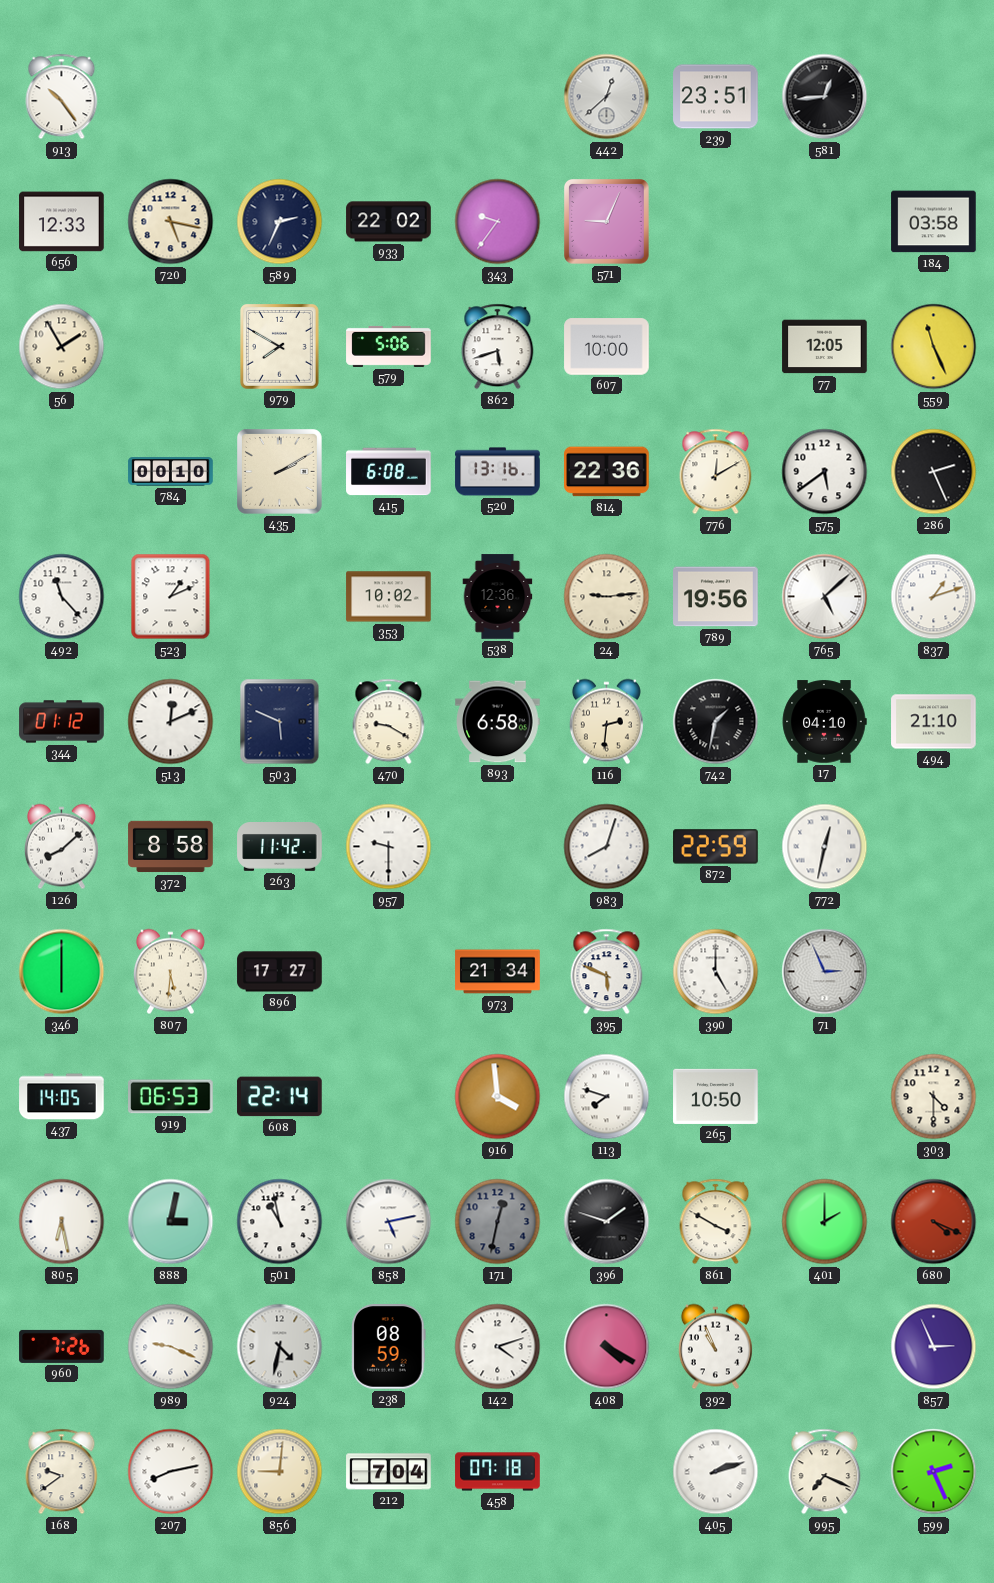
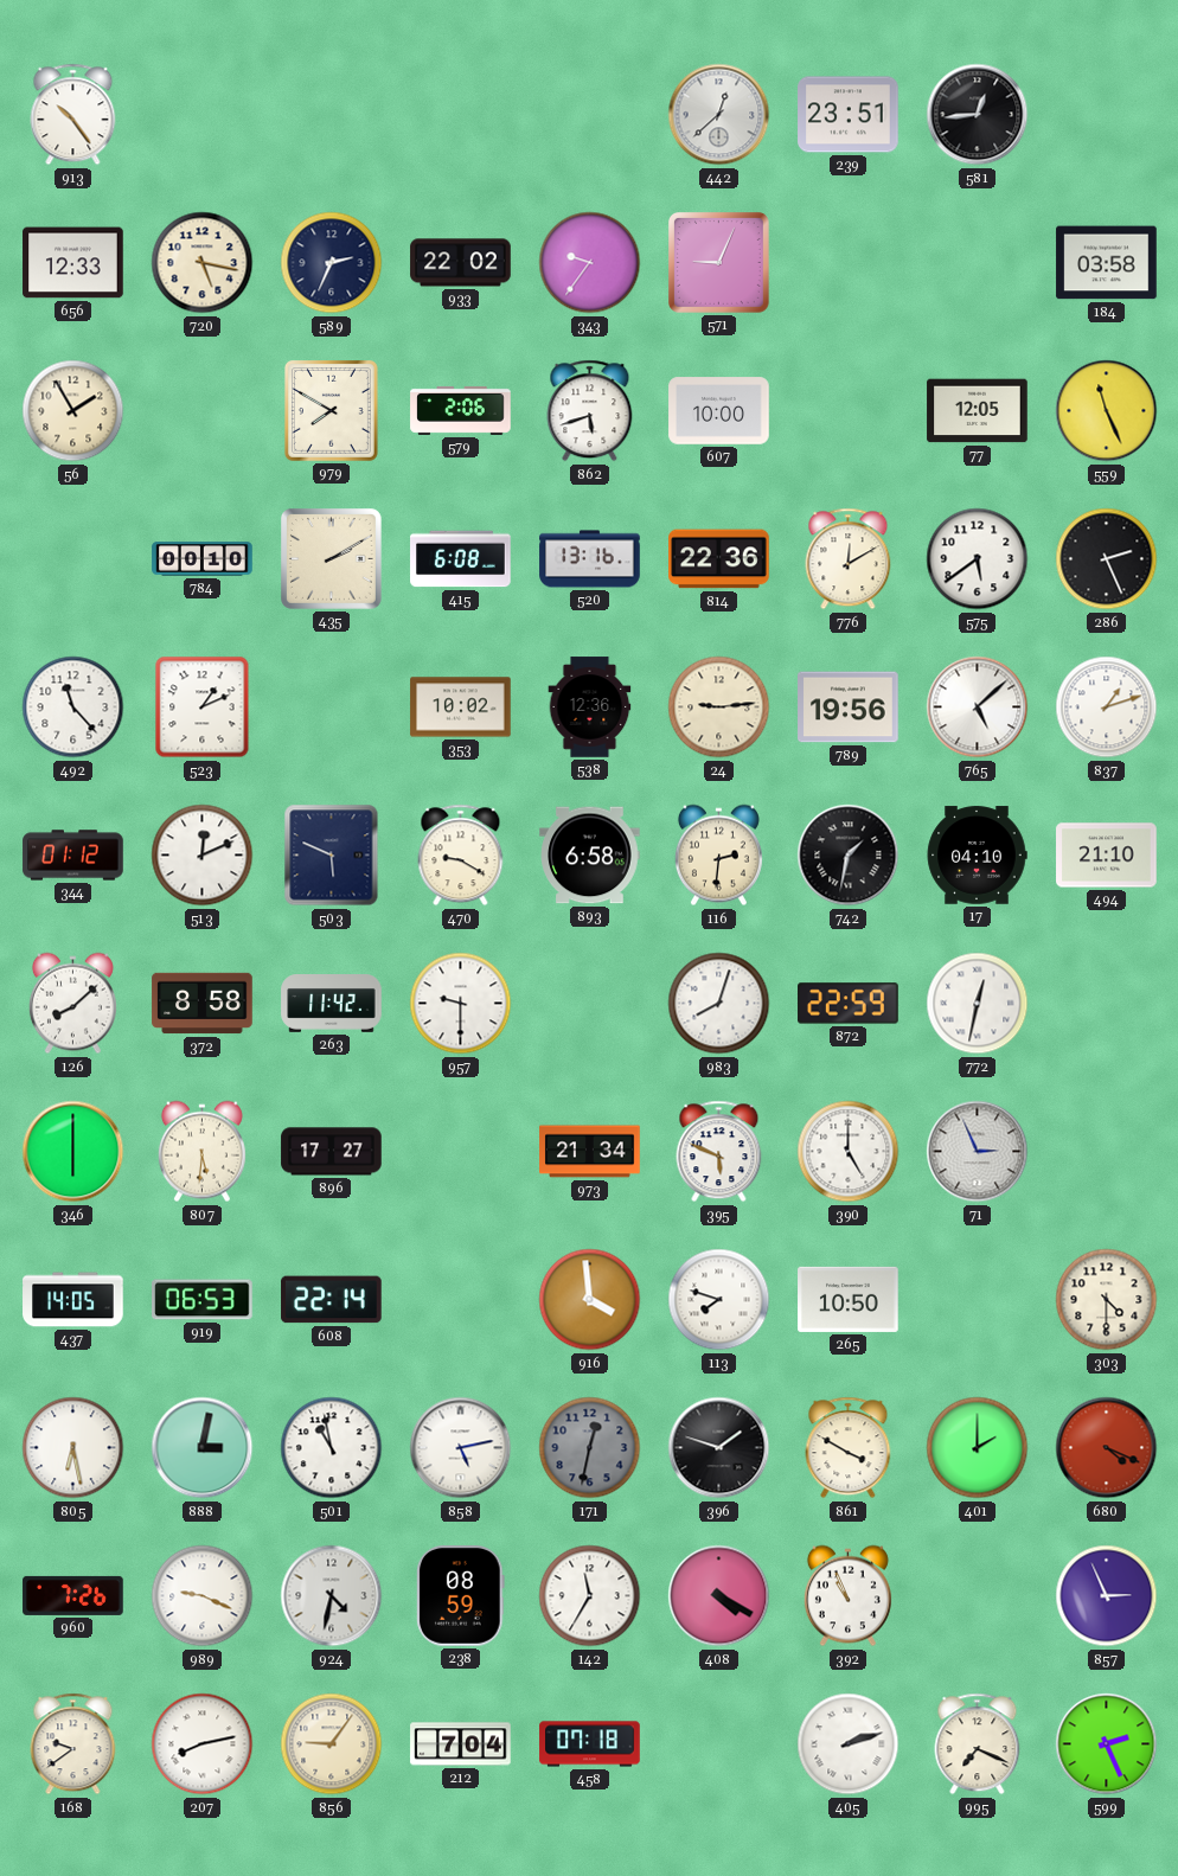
579: 5:06 -> 2:06
142: 4:12 -> 11:35
856: 9:01 -> 9:06
